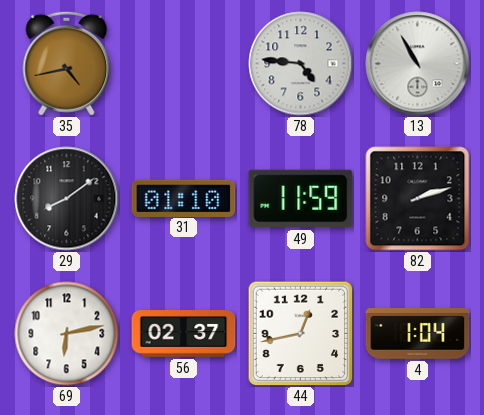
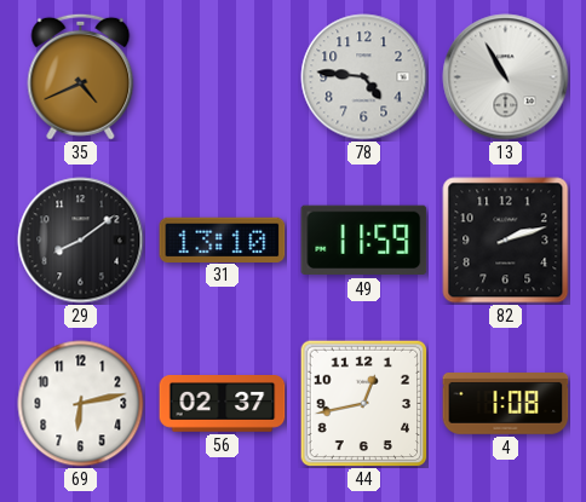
35: 4:43 -> 4:41
31: 01:10 -> 13:10
4: 1:04 -> 1:08
